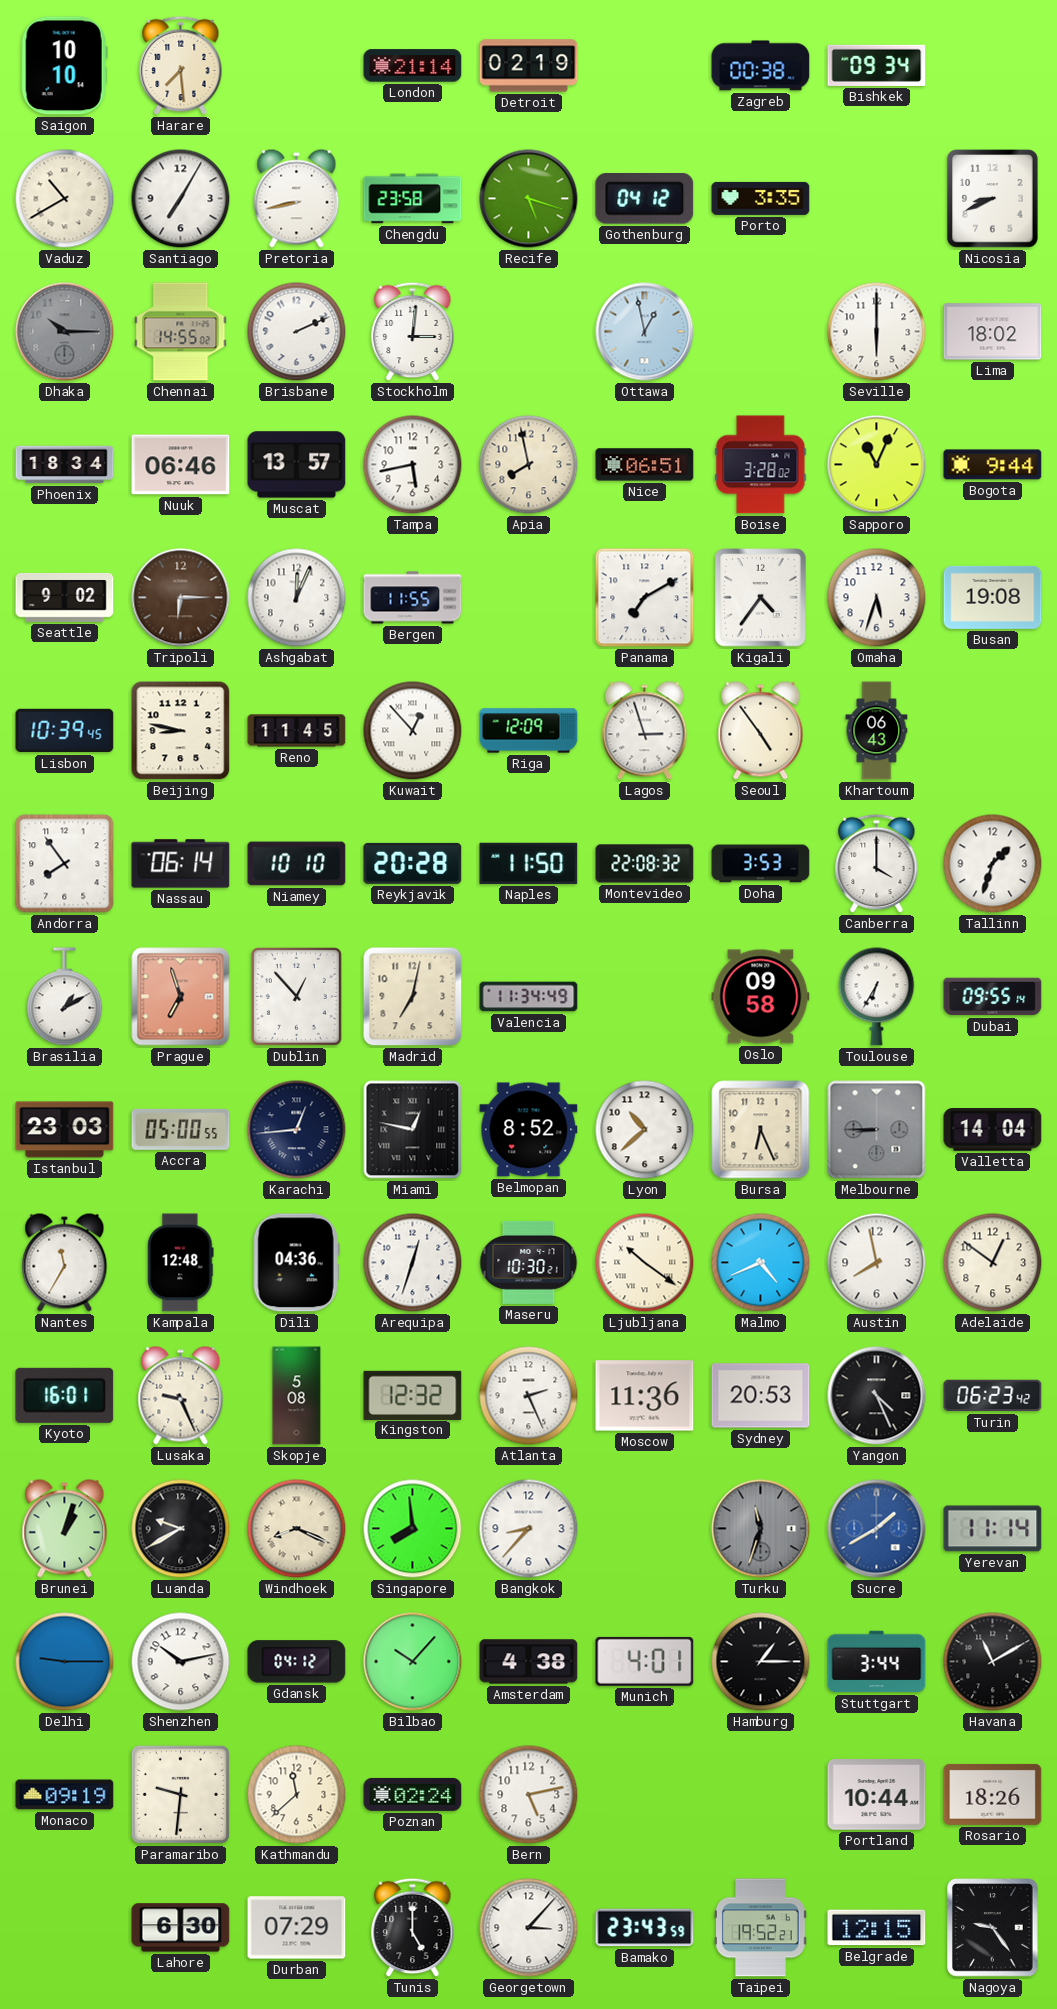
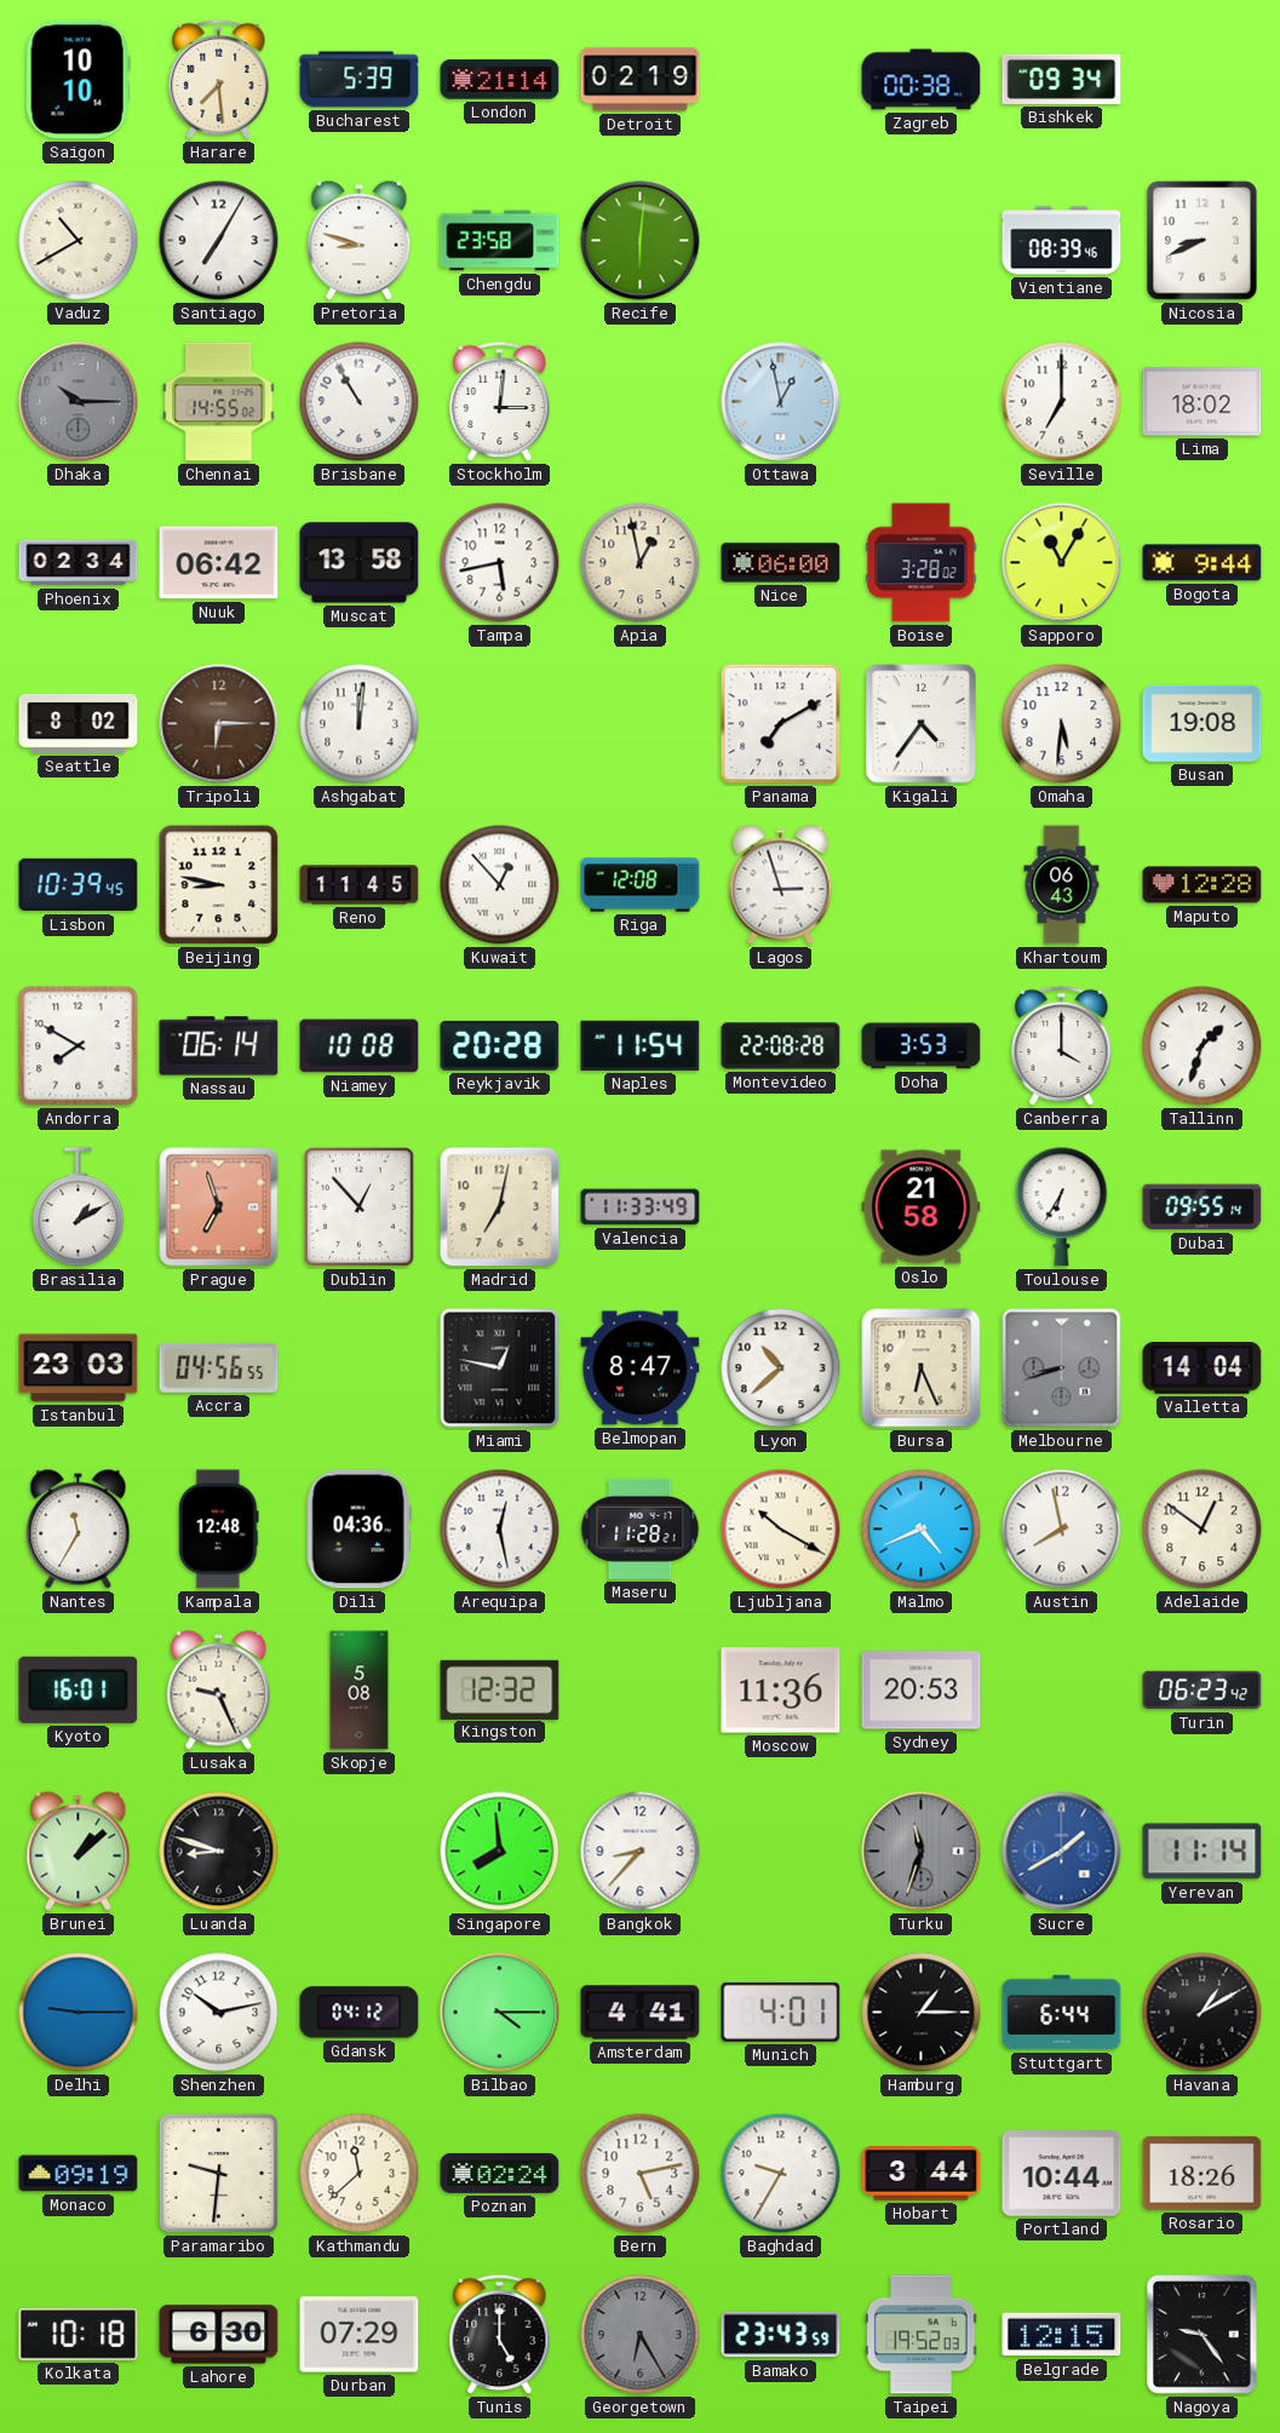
Bucharest: none -> 5:39
Pretoria: 8:43 -> 8:48
Recife: 5:18 -> 6:01
Gothenburg: 04:12 -> none
Porto: 3:35 -> none
Vientiane: none -> 08:39
Brisbane: 2:11 -> 10:55
Seville: 6:00 -> 7:00
Phoenix: 18:34 -> 02:34
Nuuk: 06:46 -> 06:42
Muscat: 13:57 -> 13:58
Apia: 7:58 -> 12:58
Nice: 06:51 -> 06:00
Sapporo: 11:04 -> 11:05
Seattle: 9:02 -> 8:02
Ashgabat: 12:04 -> 12:01
Bergen: 11:55 -> none
Omaha: 5:33 -> 5:31
Riga: 12:09 -> 12:08
Seoul: 4:54 -> none
Maputo: none -> 12:28
Andorra: 7:54 -> 7:50
Niamey: 10:10 -> 10:08
Naples: 11:50 -> 11:54
Montevideo: 22:08:32 -> 22:08:28
Valencia: 11:34 -> 11:33
Oslo: 09:58 -> 21:58
Accra: 05:00 -> 04:56
Karachi: 12:44 -> none
Belmopan: 8:52 -> 8:47
Melbourne: 8:45 -> 8:42
Arequipa: 12:33 -> 12:28
Maseru: 10:30 -> 11:28
Ljubljana: 10:21 -> 10:20
Atlanta: 2:26 -> none
Yangon: 4:26 -> none
Brunei: 1:03 -> 1:08
Luanda: 9:40 -> 8:48
Windhoek: 8:19 -> none
Bilbao: 10:07 -> 4:15
Amsterdam: 4:38 -> 4:41
Stuttgart: 3:44 -> 6:44
Havana: 11:10 -> 1:10
Baghdad: none -> 9:35
Hobart: none -> 3:44
Kolkata: none -> 10:18
Georgetown: 3:07 -> 6:25
Georgetown dial: white -> grey
Taipei: 19:52:21 -> 19:52:03
